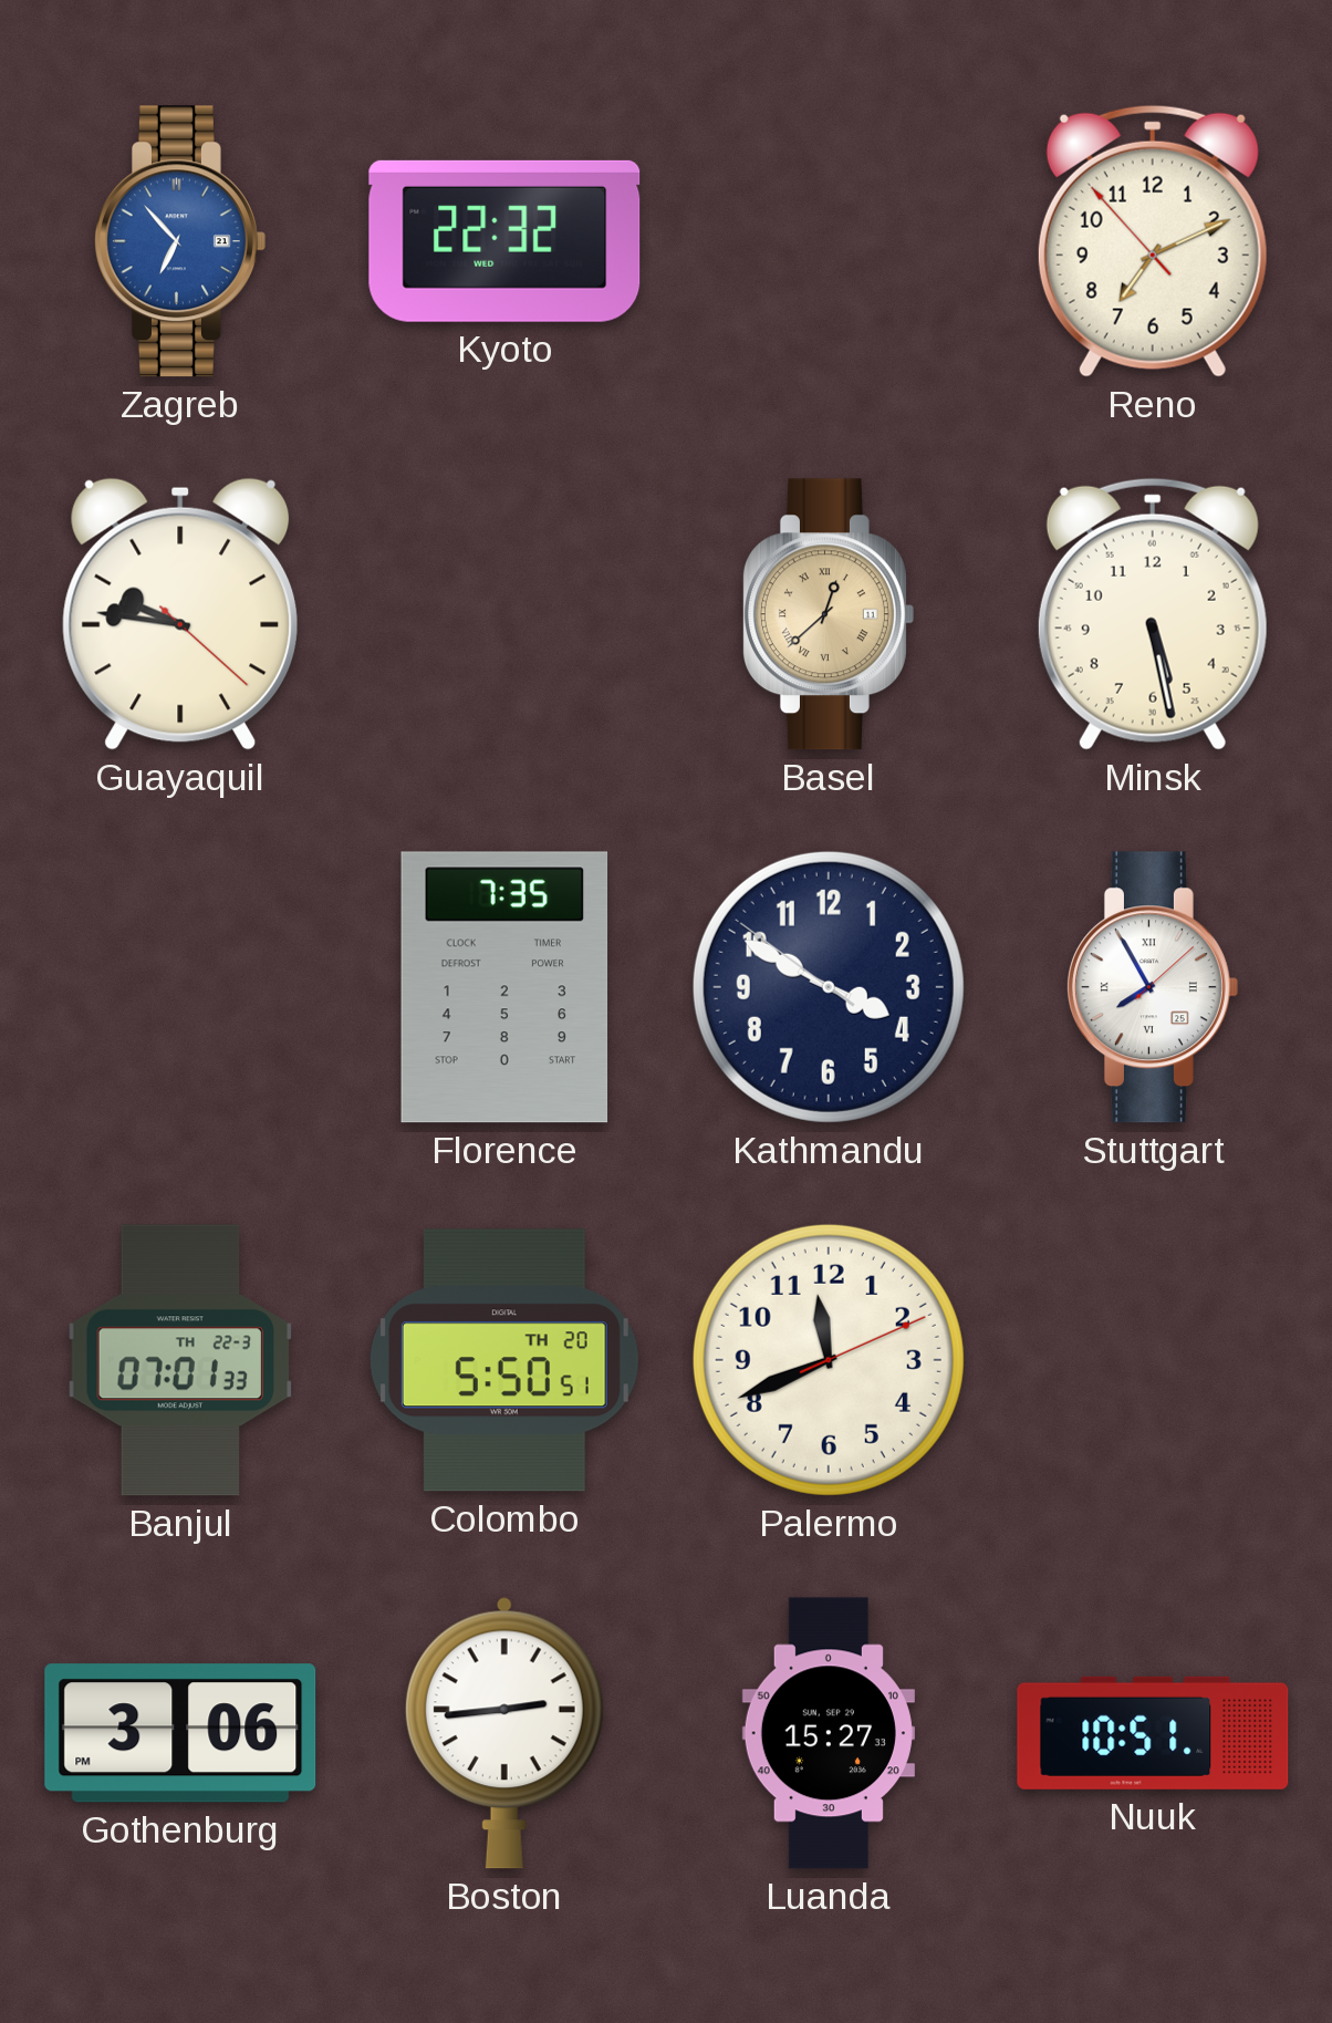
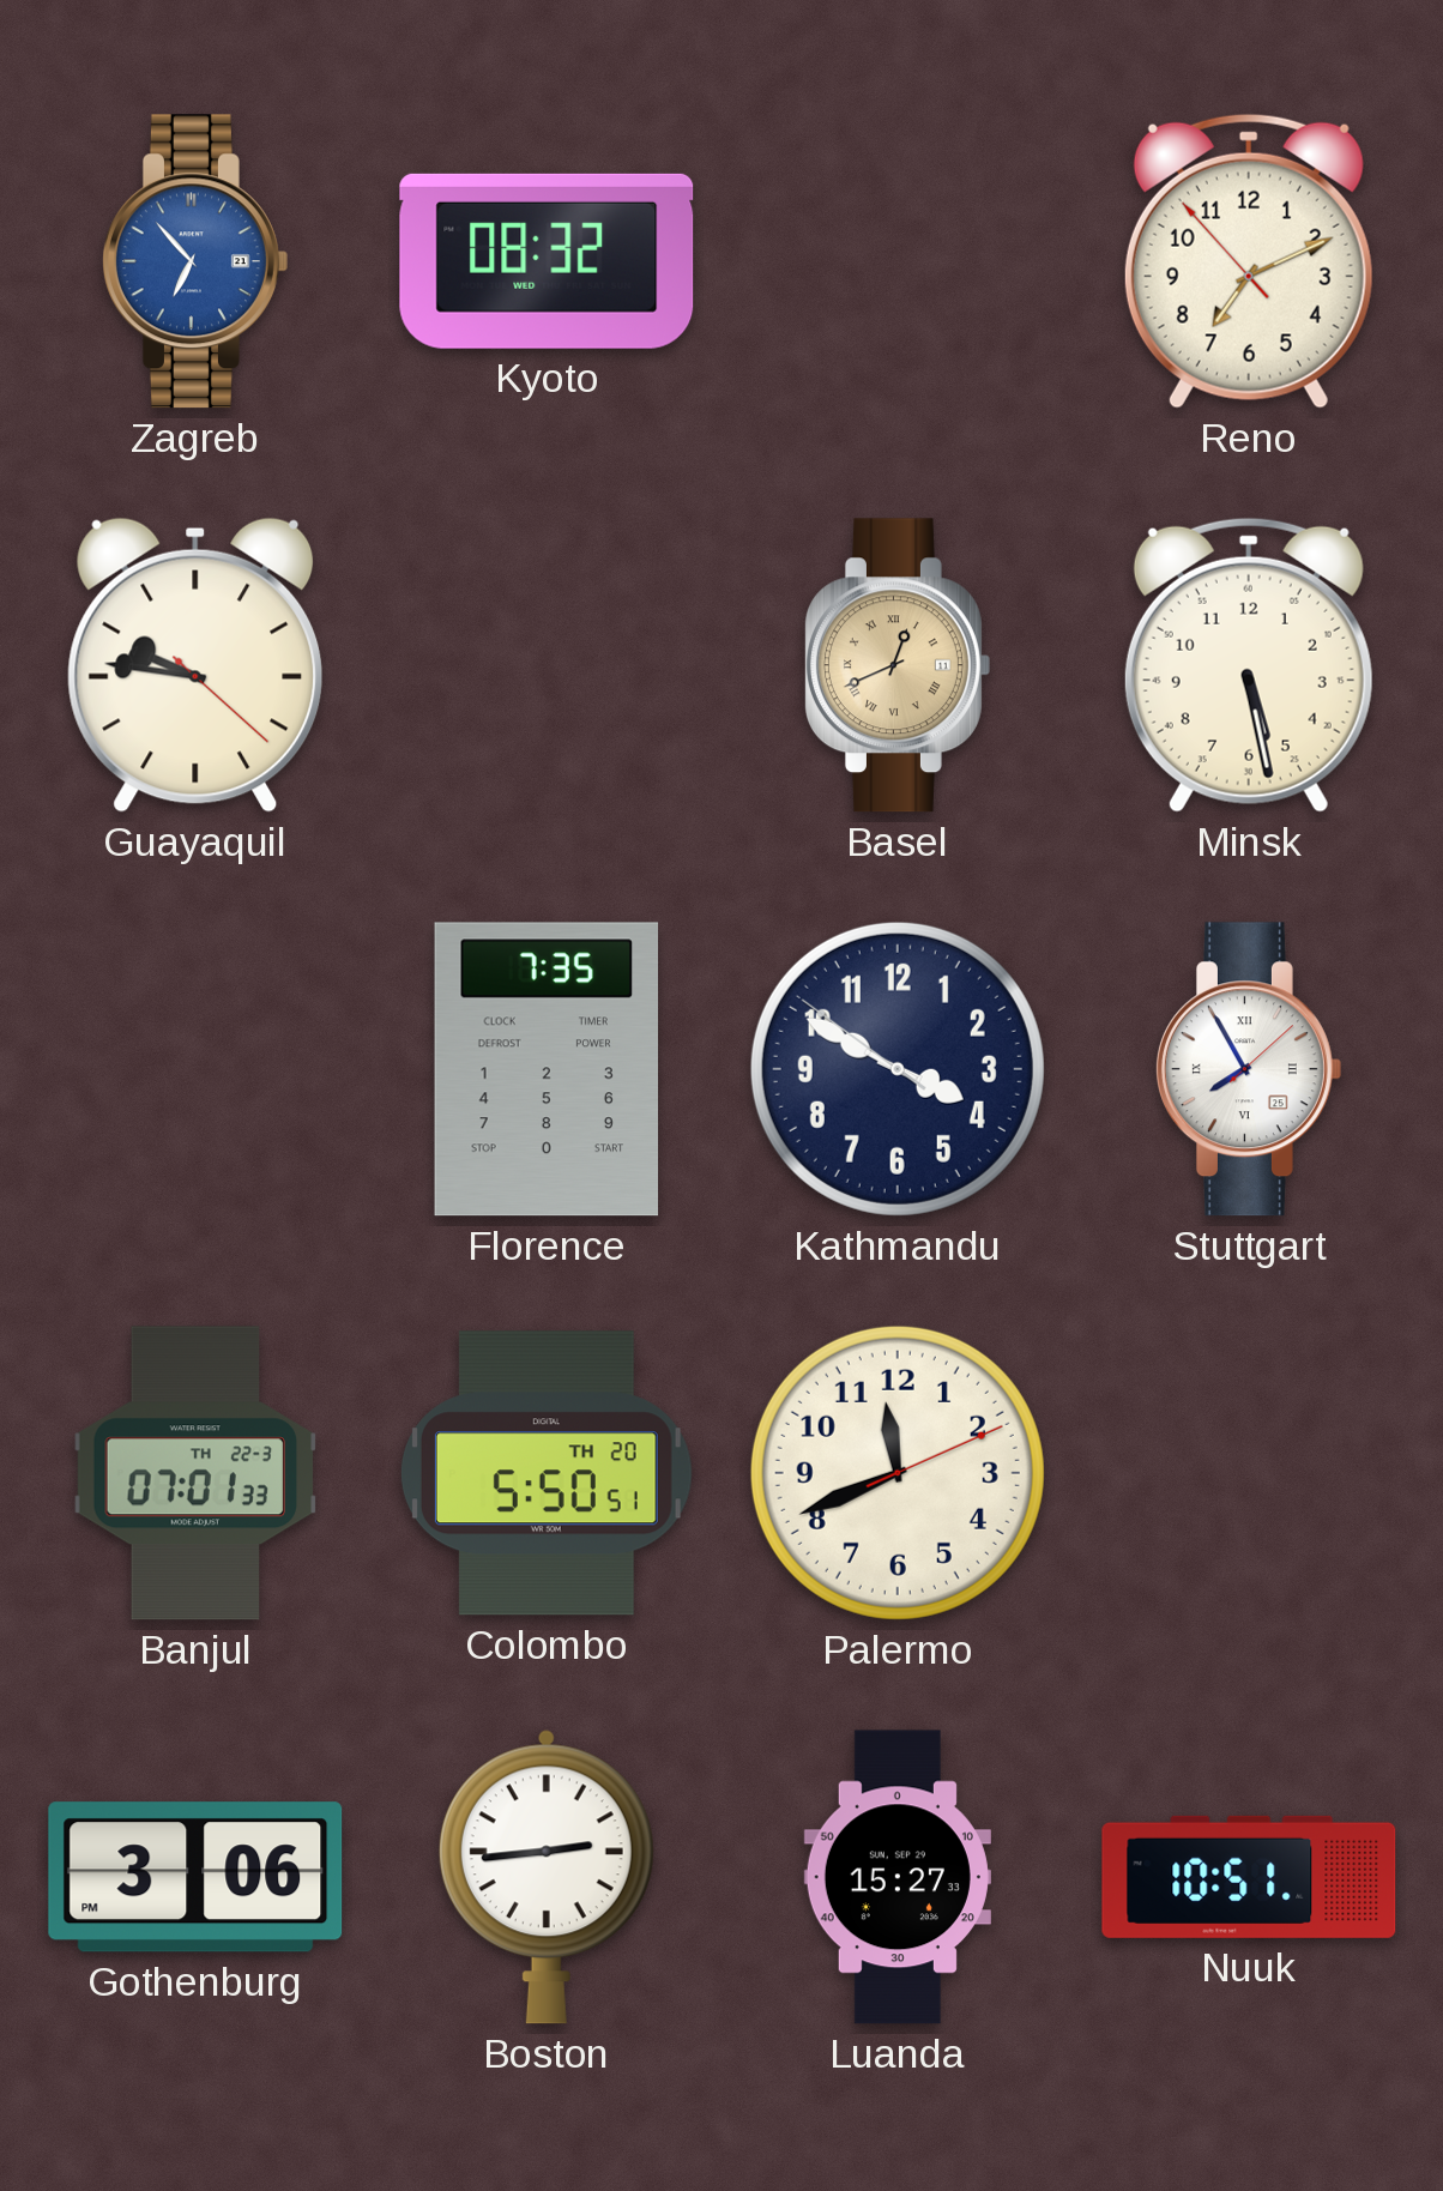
Kyoto: 22:32 -> 08:32
Basel: 12:38 -> 12:41
